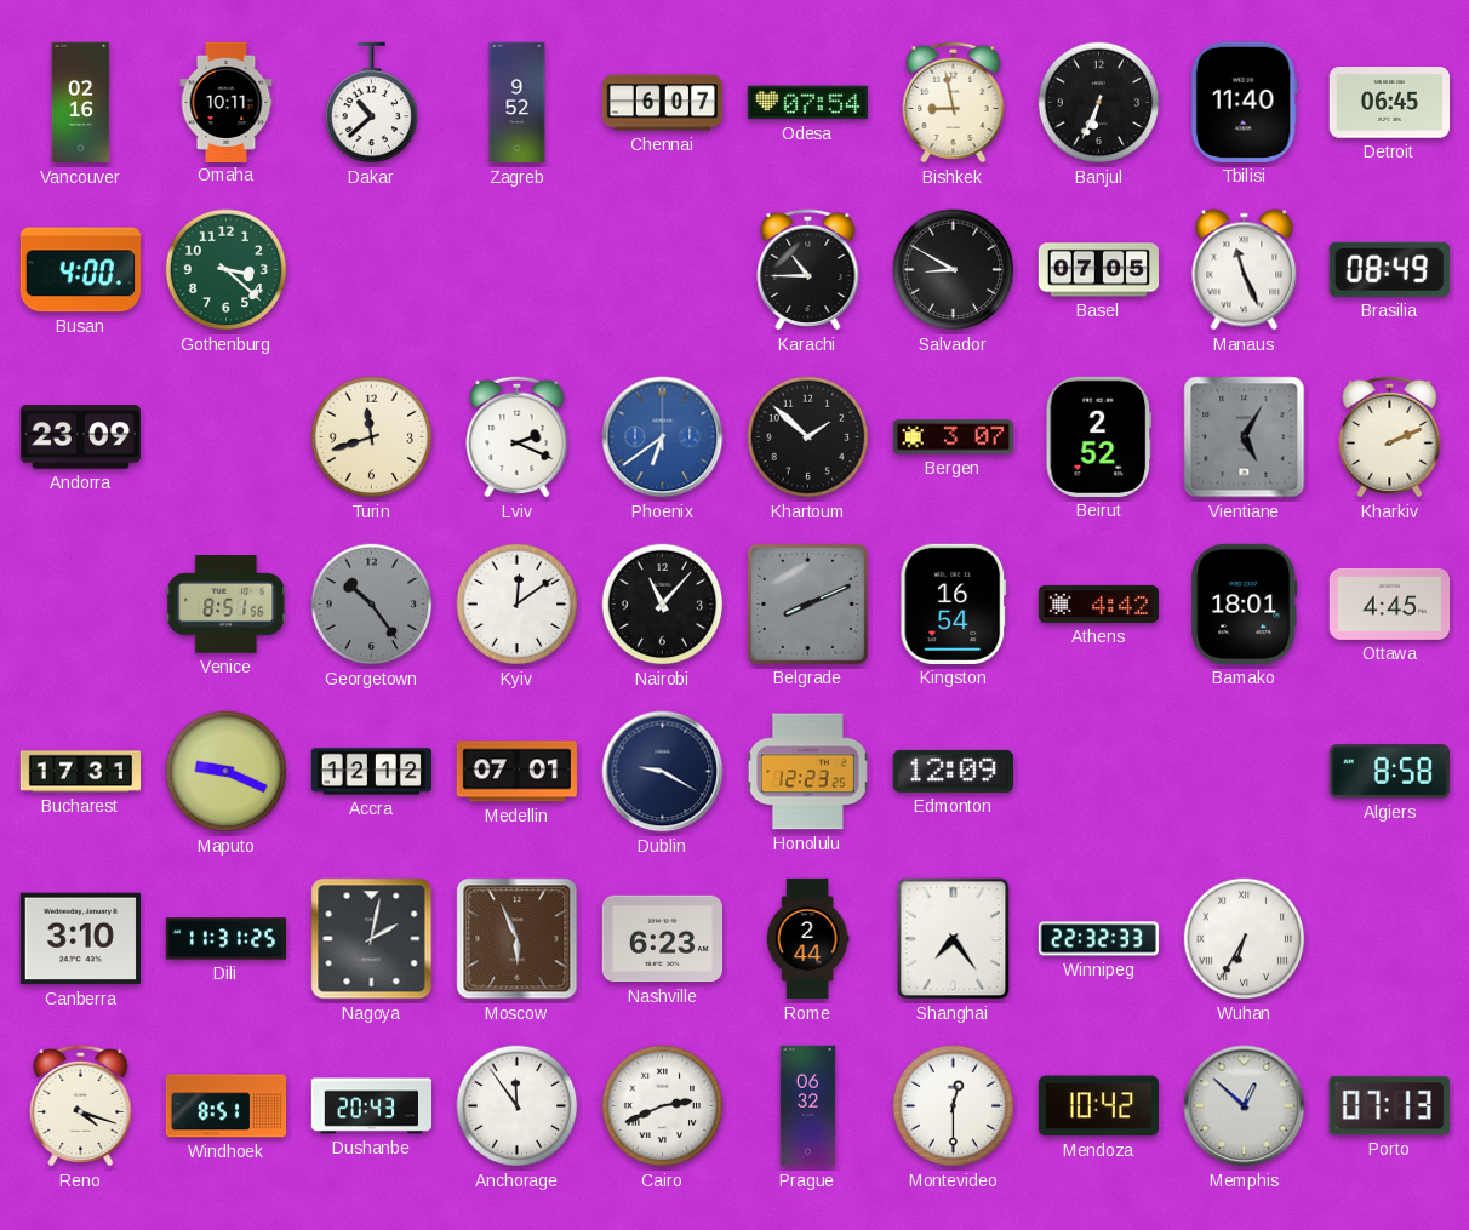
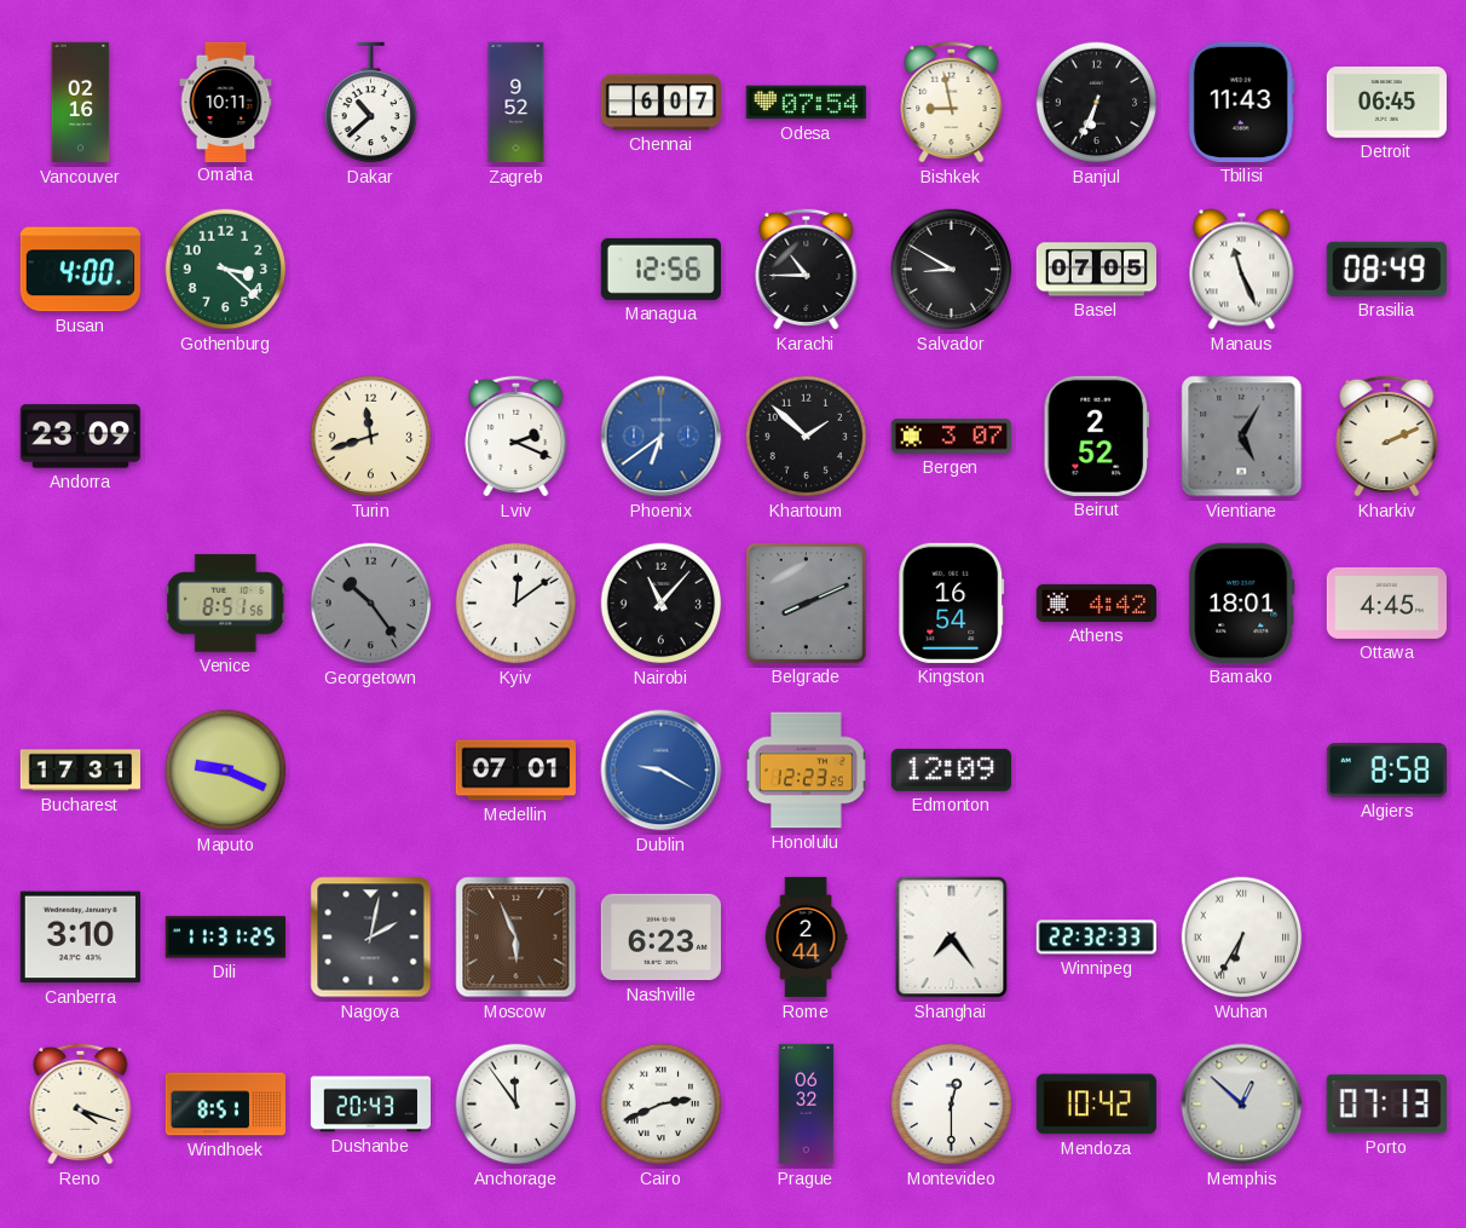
Tbilisi: 11:40 -> 11:43
Managua: none -> 12:56
Accra: 12:12 -> none
Dublin dial: navy -> blue
